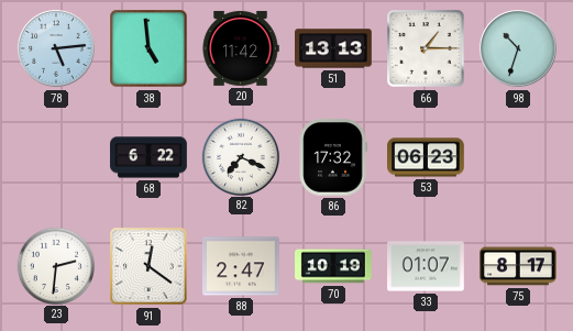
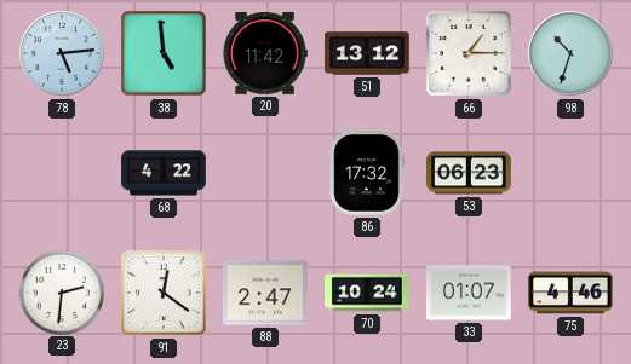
51: 13:13 -> 13:12
68: 6:22 -> 4:22
82: 7:19 -> none
70: 10:19 -> 10:24
75: 8:17 -> 4:46
